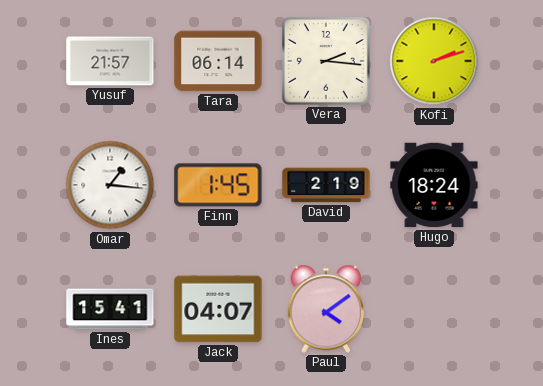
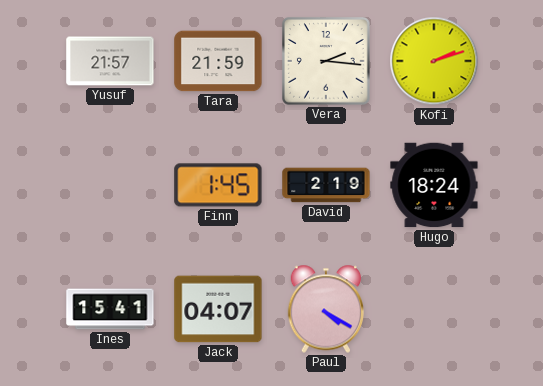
Tara: 06:14 -> 21:59
Omar: 1:16 -> none
Paul: 4:09 -> 4:20
